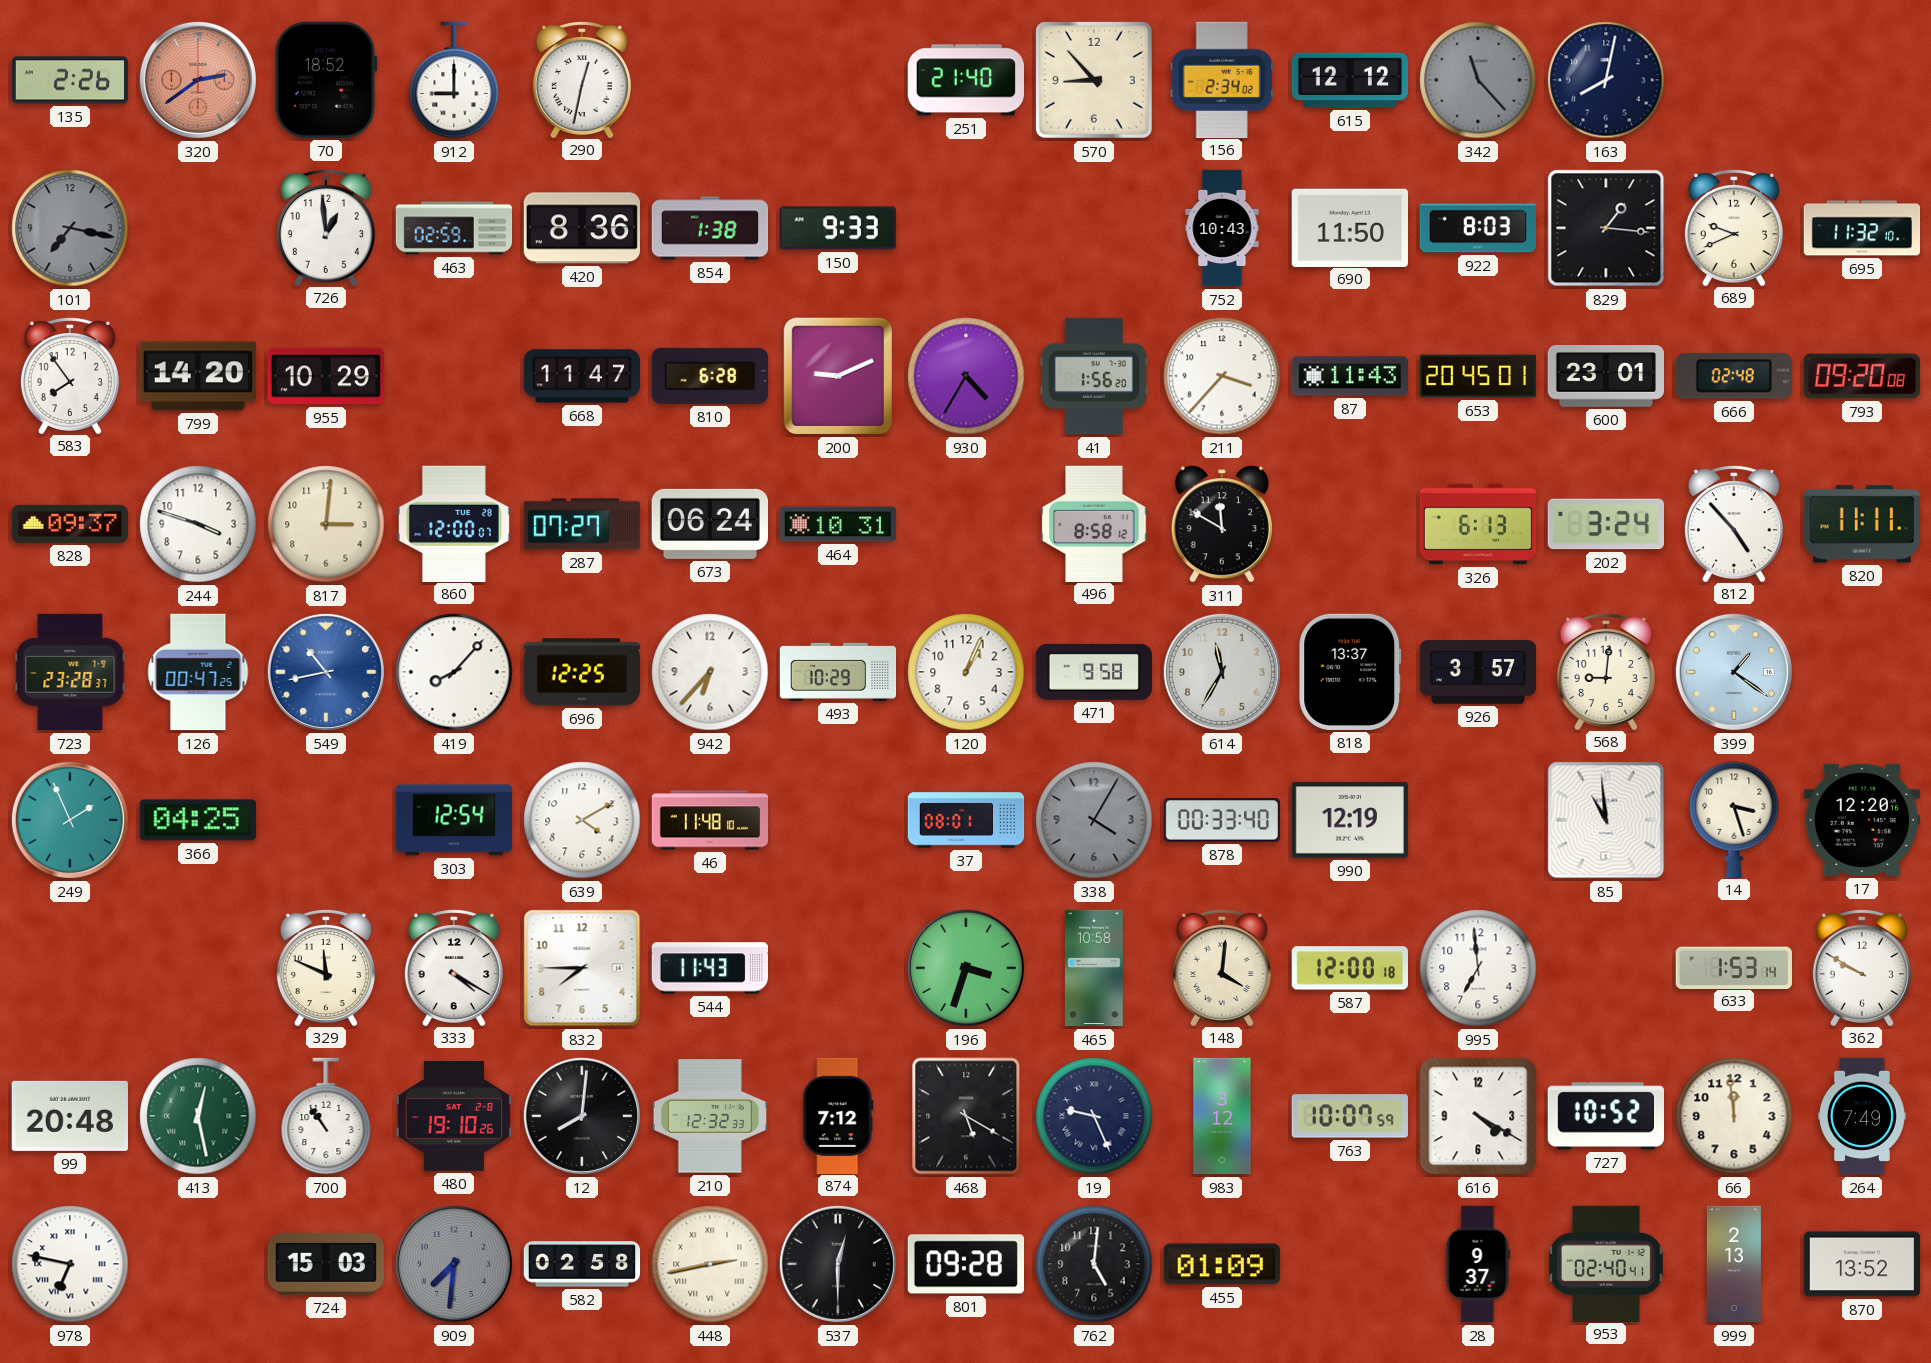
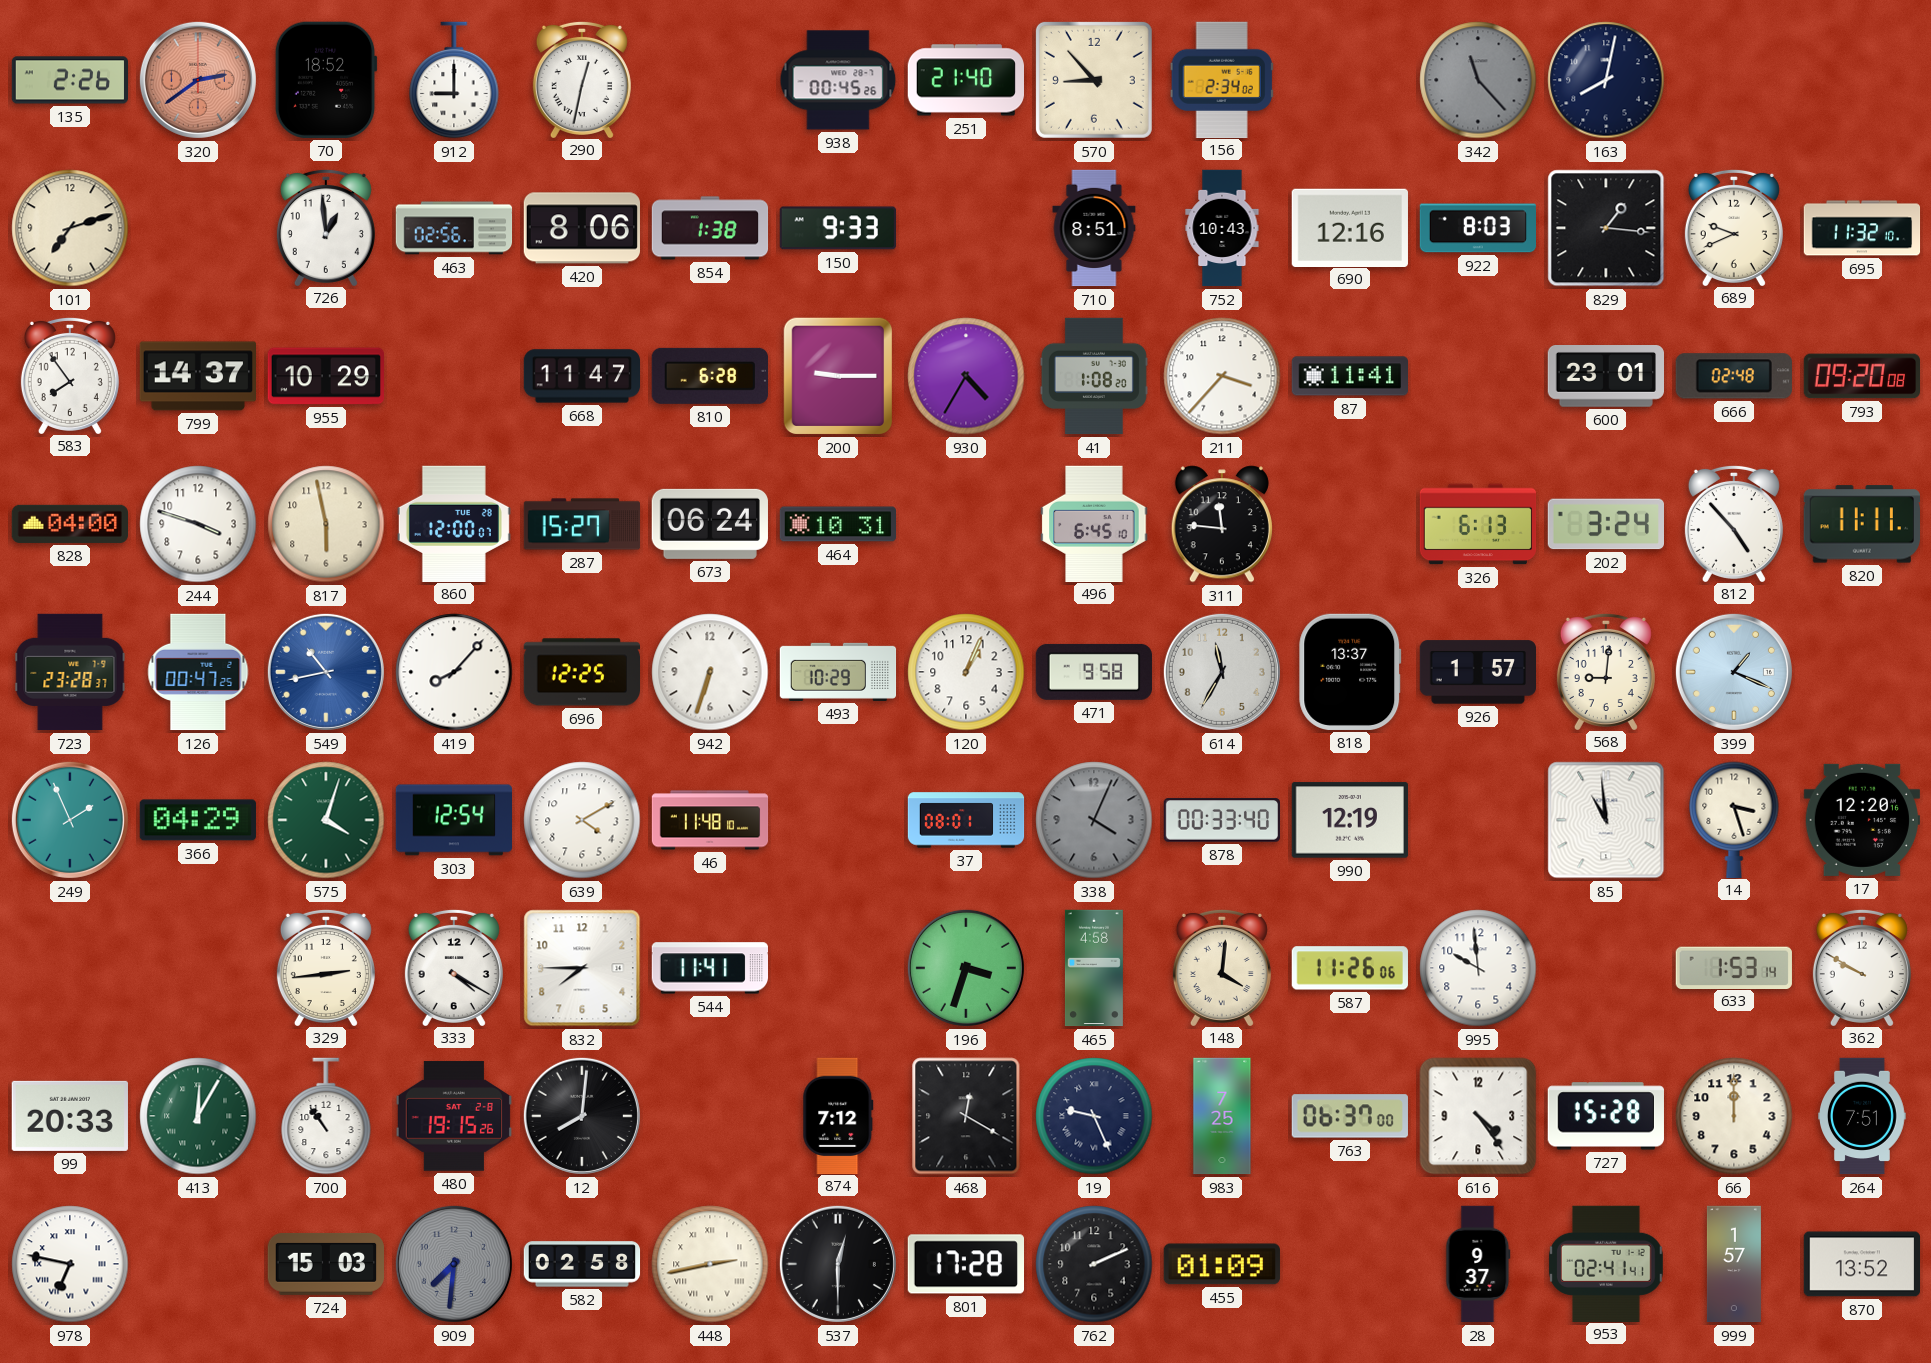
938: none -> 00:45
615: 12:12 -> none
101: 7:17 -> 7:12
101 dial: grey -> cream
463: 02:59 -> 02:56
420: 8:36 -> 8:06
710: none -> 8:51
690: 11:50 -> 12:16
799: 14:20 -> 14:37
200: 9:11 -> 9:15
41: 1:56 -> 1:08
87: 11:43 -> 11:41
653: 20:45 -> none
828: 09:37 -> 04:00
817: 3:01 -> 5:58
287: 07:27 -> 15:27
496: 8:58 -> 6:45
311: 11:50 -> 11:46
942: 6:37 -> 6:33
926: 3:57 -> 1:57
399: 1:21 -> 1:19
366: 04:25 -> 04:29
575: none -> 4:03
338: 4:05 -> 4:04
329: 11:49 -> 2:44
544: 11:43 -> 11:41
465: 10:58 -> 4:58
587: 12:00 -> 11:26
995: 6:59 -> 9:59
99: 20:48 -> 20:33
413: 12:28 -> 12:05
480: 19:10 -> 19:15
210: 12:32 -> none
468: 5:20 -> 12:20
983: 3:12 -> 7:25
763: 10:07 -> 06:37
616: 4:20 -> 4:24
727: 10:52 -> 15:28
66: 11:59 -> 12:00
264: 7:49 -> 7:51
801: 09:28 -> 17:28
762: 5:01 -> 2:11
953: 02:40 -> 02:41
999: 2:13 -> 1:57
